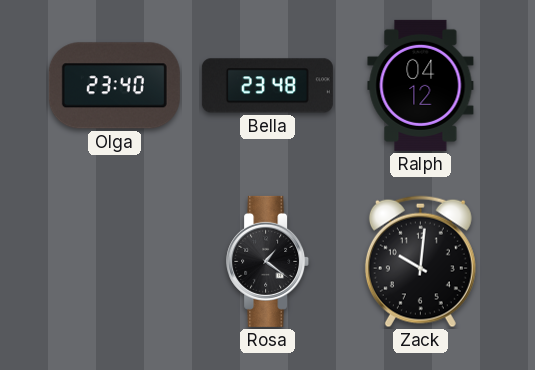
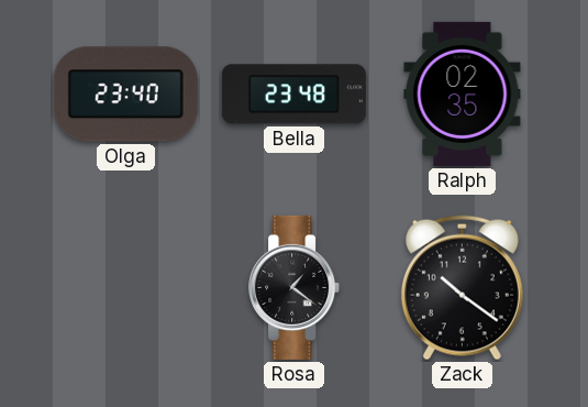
Ralph: 04:12 -> 02:35
Zack: 10:01 -> 10:21
